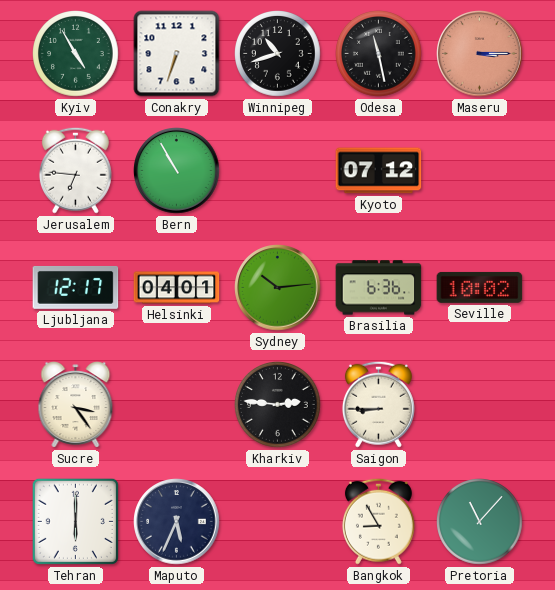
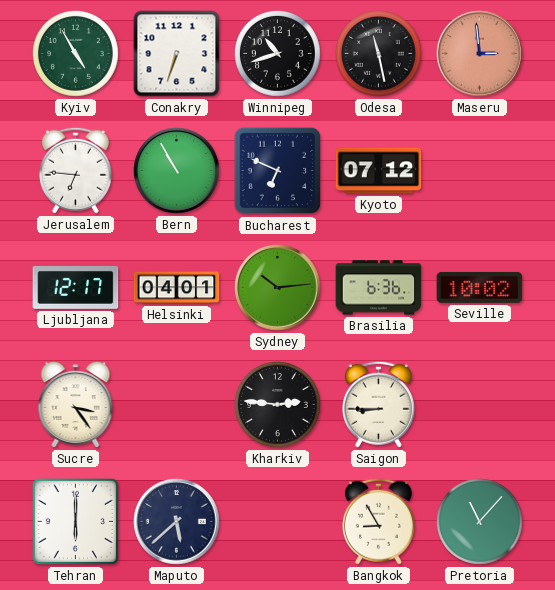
Maseru: 3:15 -> 2:59
Bucharest: none -> 6:49
Maputo: 5:34 -> 5:38
